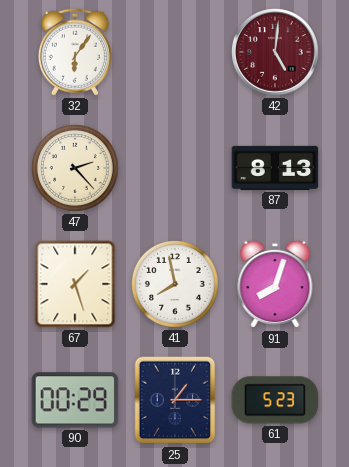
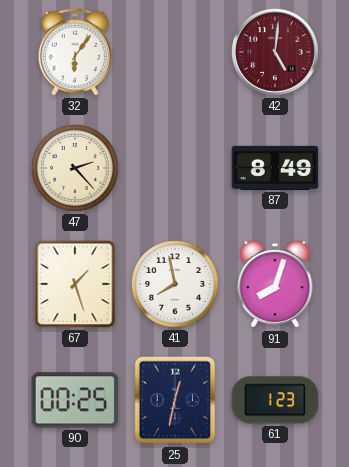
87: 8:13 -> 8:49
90: 00:29 -> 00:25
25: 1:15 -> 12:32
61: 5:23 -> 1:23
